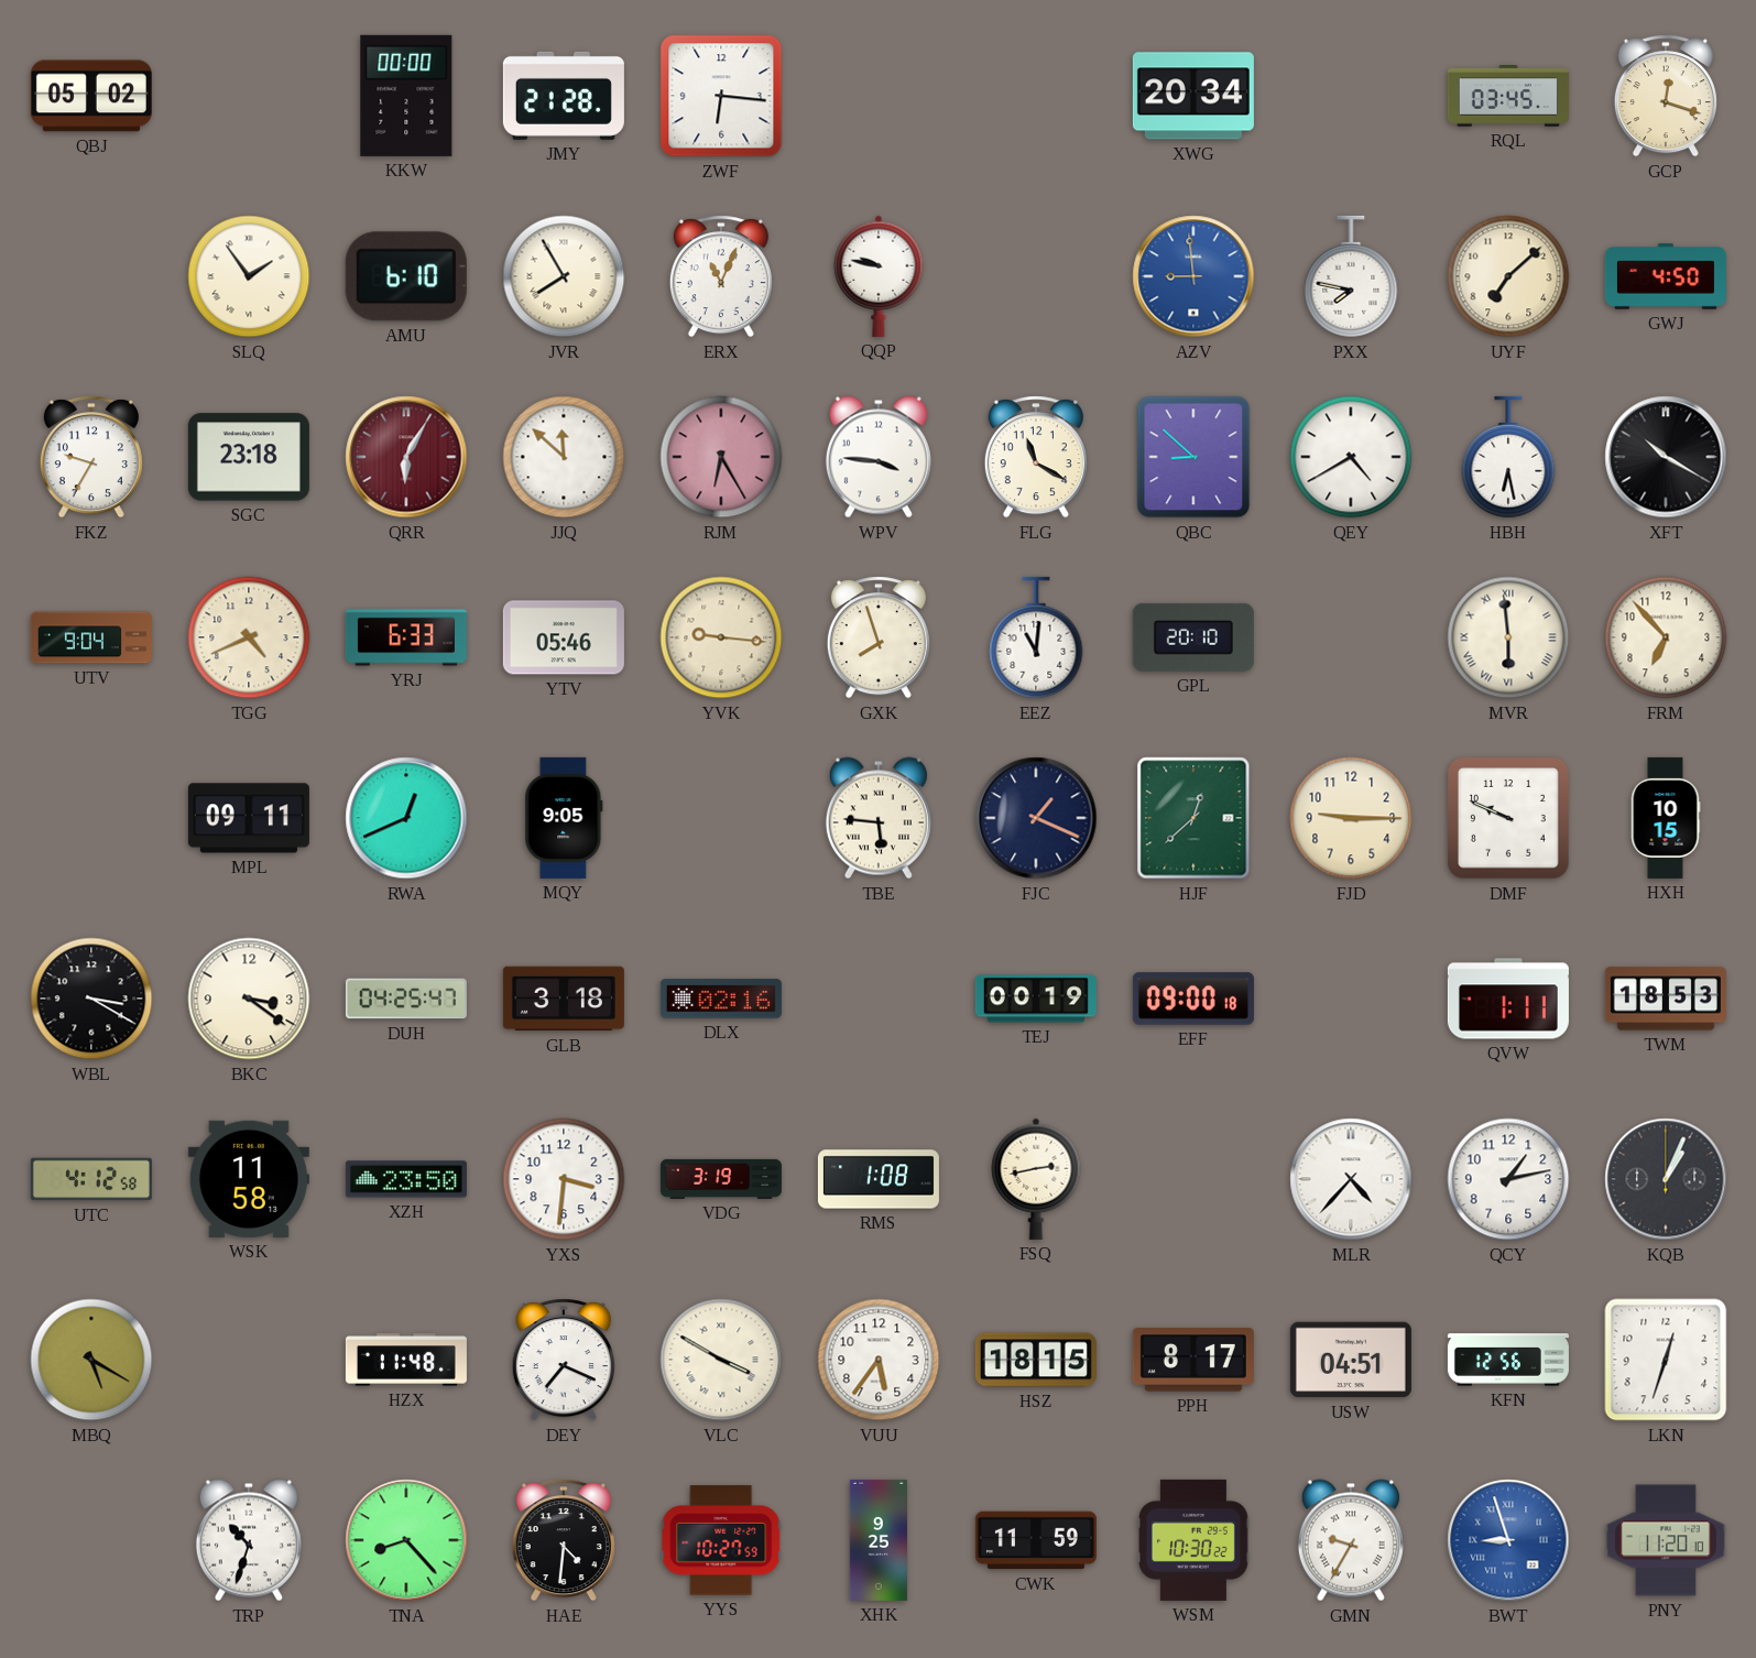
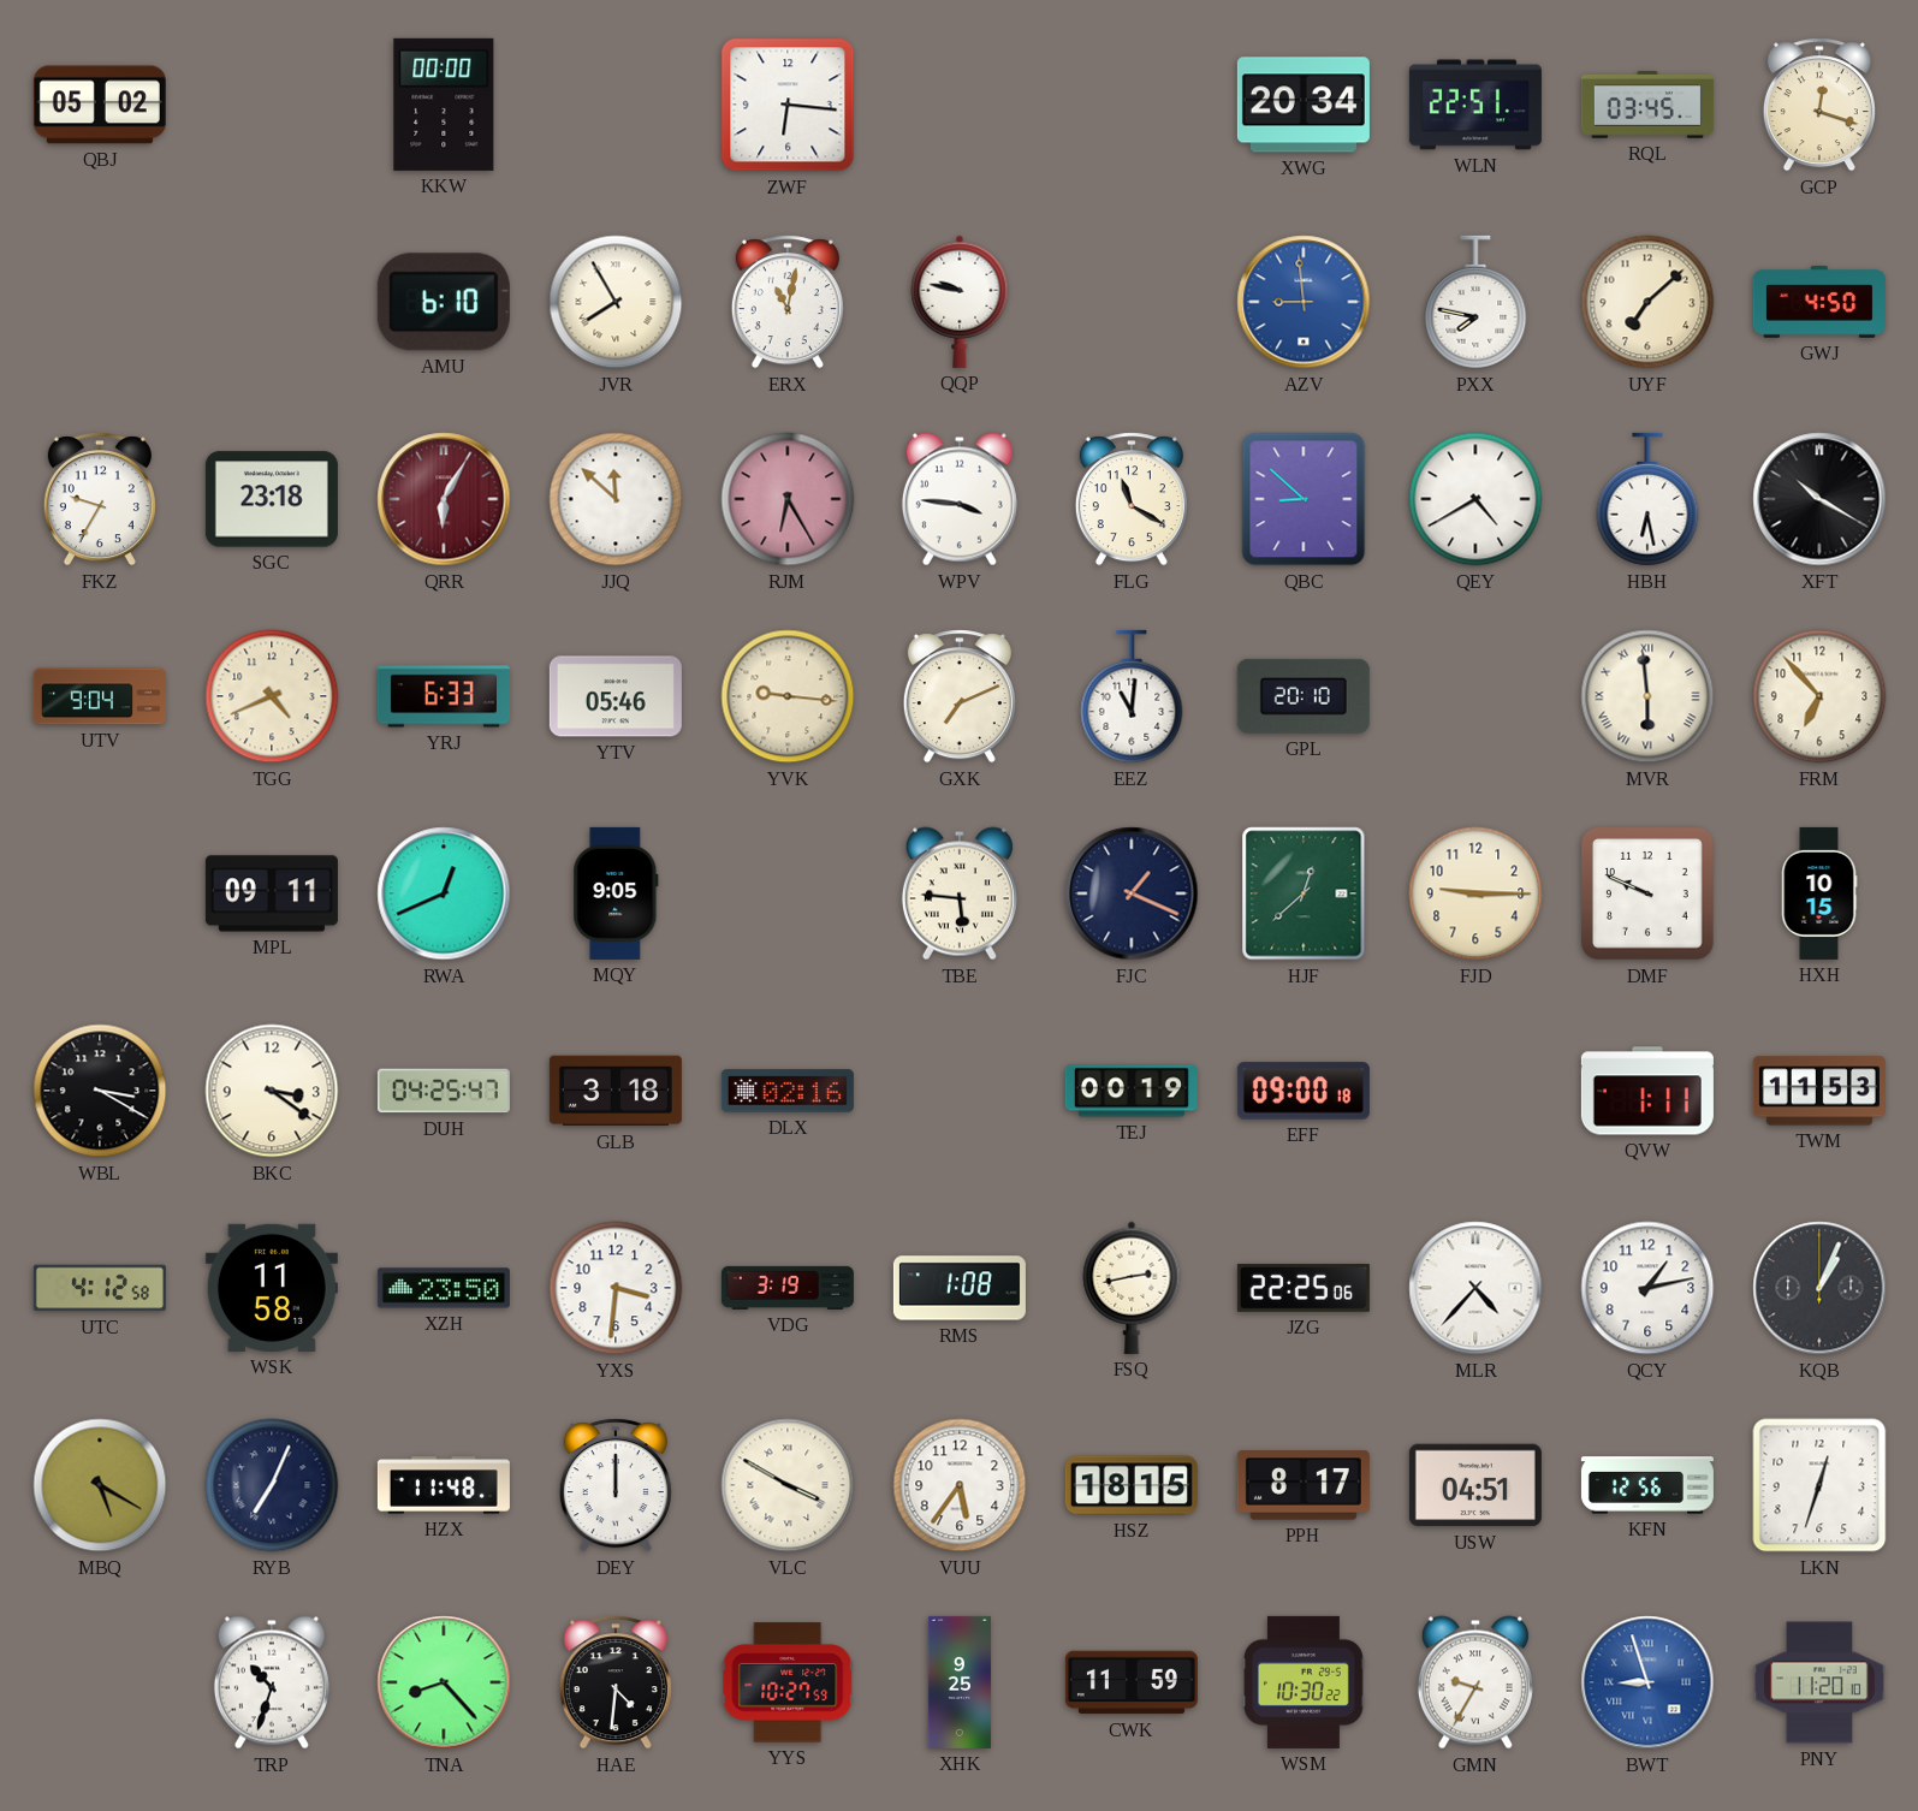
JMY: 21:28 -> none
WLN: none -> 22:51
SLQ: 1:54 -> none
ERX: 11:04 -> 11:02
GXK: 7:57 -> 7:11
TWM: 18:53 -> 11:53
JZG: none -> 22:25
RYB: none -> 7:04
DEY: 7:19 -> 12:00
